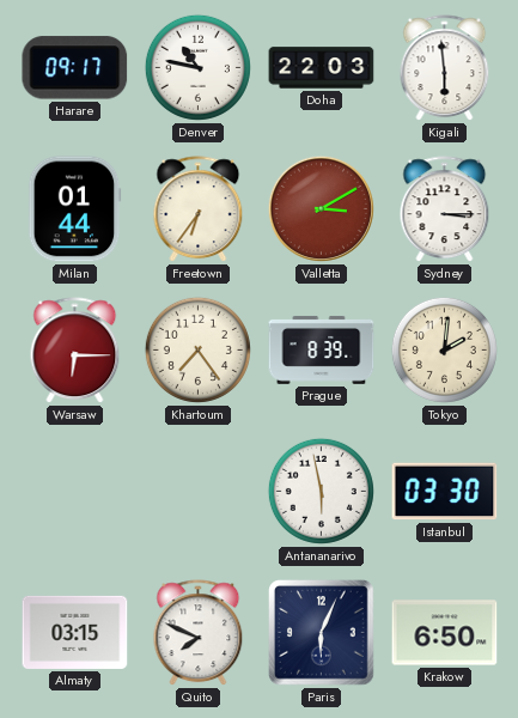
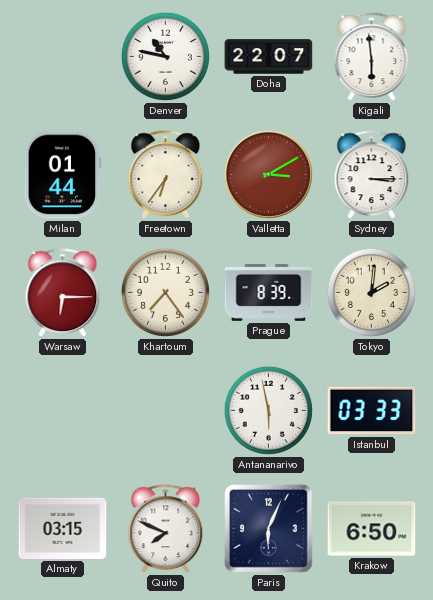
Harare: 09:17 -> none
Doha: 22:03 -> 22:07
Istanbul: 03:30 -> 03:33
